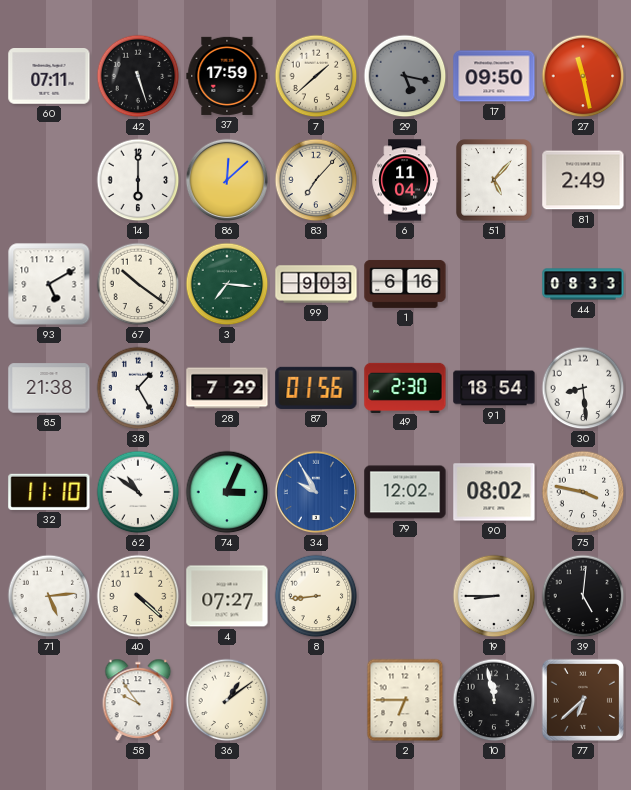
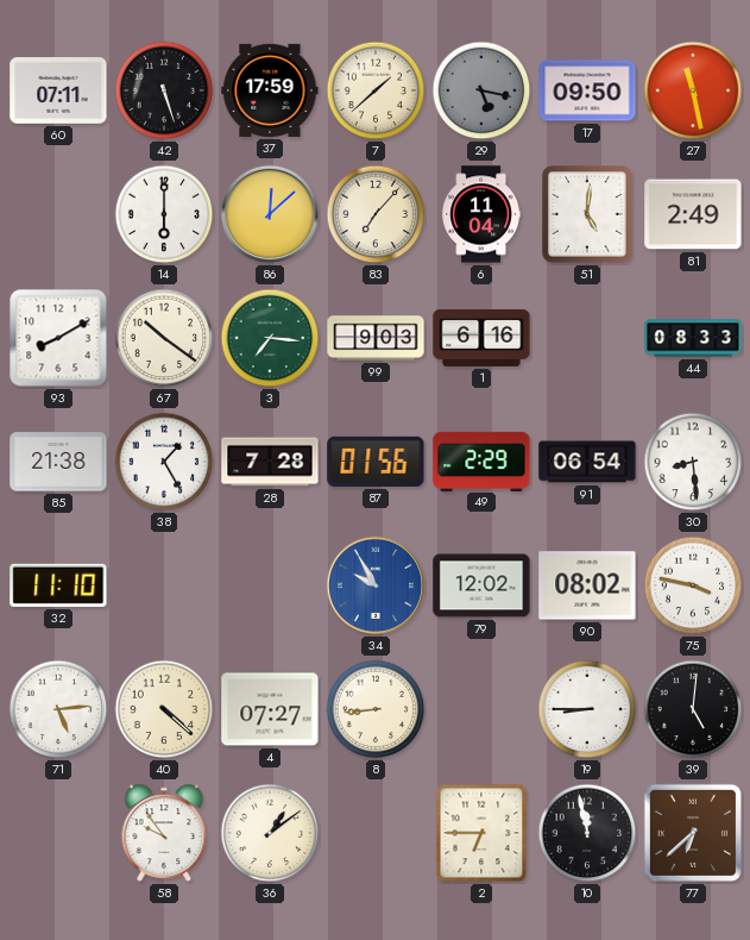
51: 5:07 -> 5:01
93: 5:10 -> 8:10
28: 7:29 -> 7:28
49: 2:30 -> 2:29
91: 18:54 -> 06:54
62: 10:51 -> none
74: 3:04 -> none
